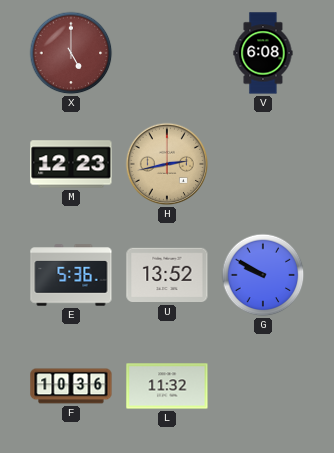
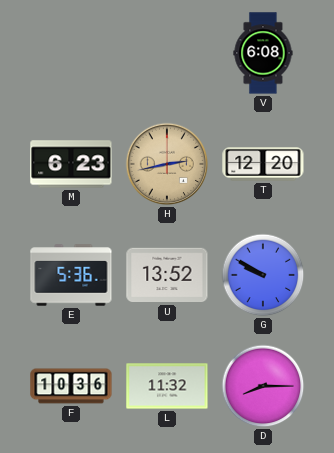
X: 5:00 -> none
M: 12:23 -> 6:23
T: none -> 12:20
D: none -> 8:15
